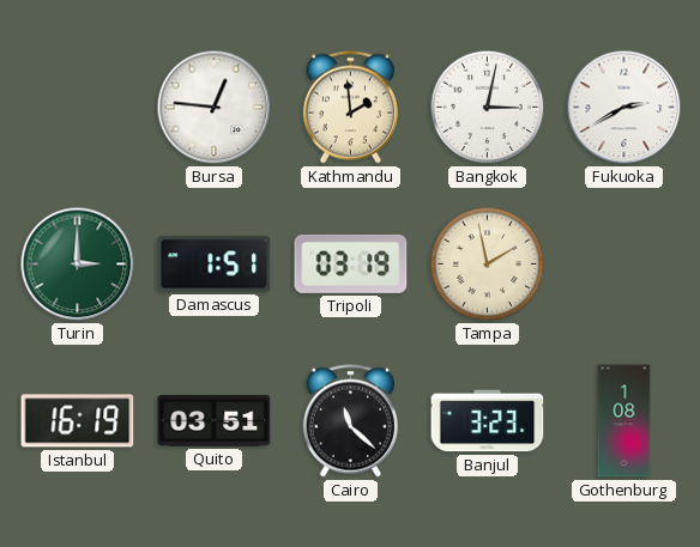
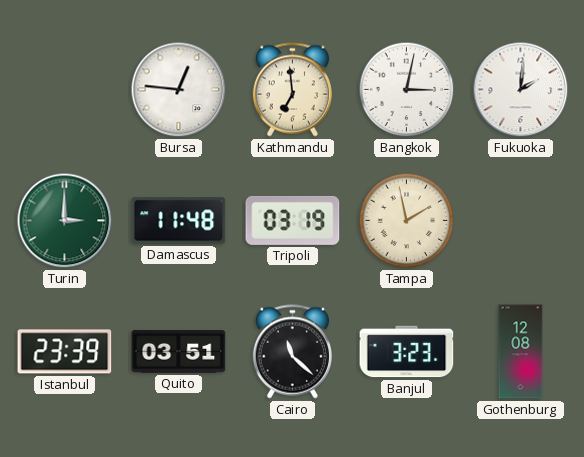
Kathmandu: 1:59 -> 6:59
Fukuoka: 2:40 -> 2:01
Damascus: 1:51 -> 11:48
Istanbul: 16:19 -> 23:39
Gothenburg: 1:08 -> 12:08
